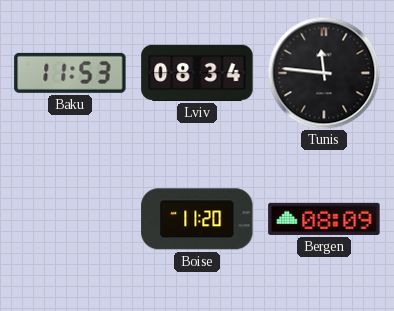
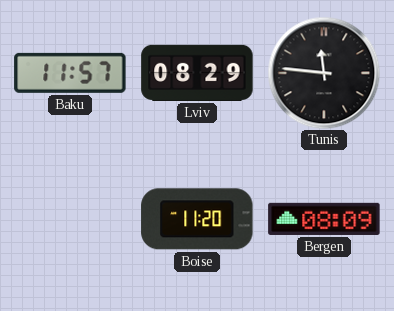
Baku: 11:53 -> 11:57
Lviv: 08:34 -> 08:29
